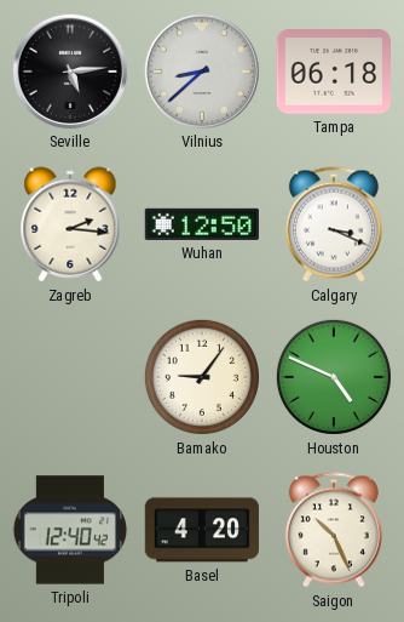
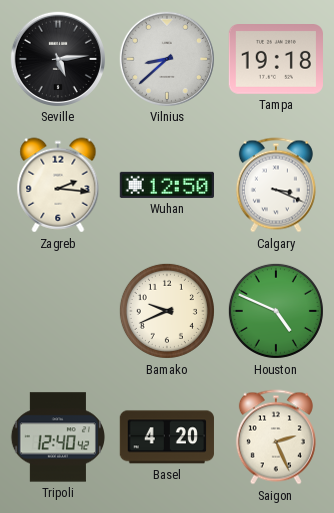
Tampa: 06:18 -> 19:18
Bamako: 9:06 -> 9:41
Saigon: 10:26 -> 2:26
